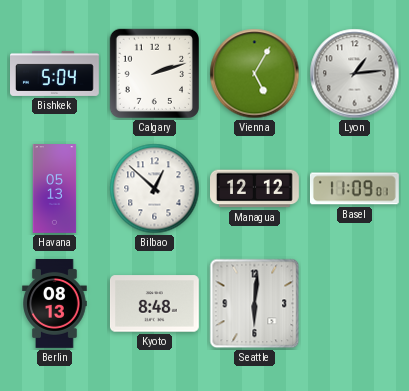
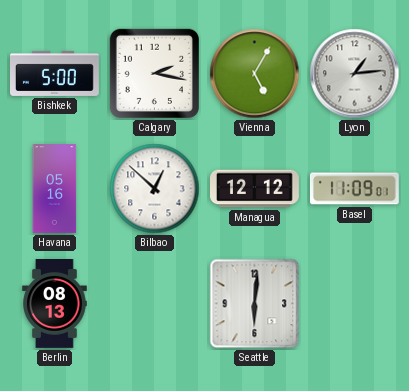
Bishkek: 5:04 -> 5:00
Calgary: 2:12 -> 2:17
Havana: 05:13 -> 05:16
Kyoto: 8:48 -> none
